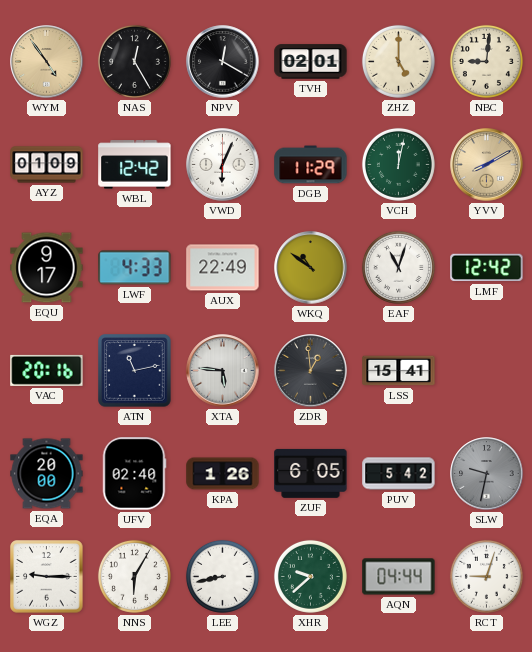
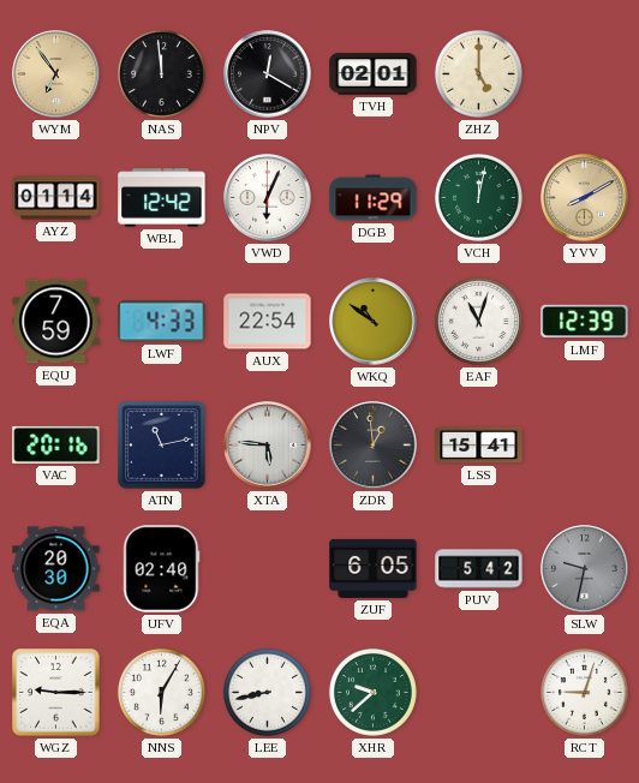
WYM: 4:54 -> 6:54
NAS: 12:25 -> 11:59
NBC: 9:01 -> none
AYZ: 01:09 -> 01:14
EQU: 9:17 -> 7:59
AUX: 22:49 -> 22:54
LMF: 12:42 -> 12:39
EQA: 20:00 -> 20:30
KPA: 1:26 -> none
AQN: 04:44 -> none
